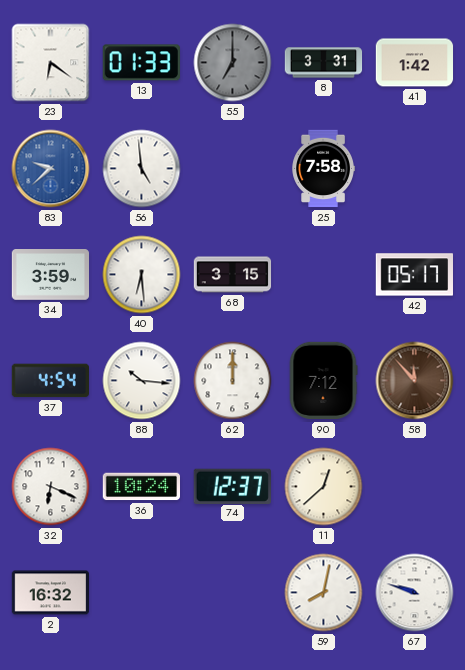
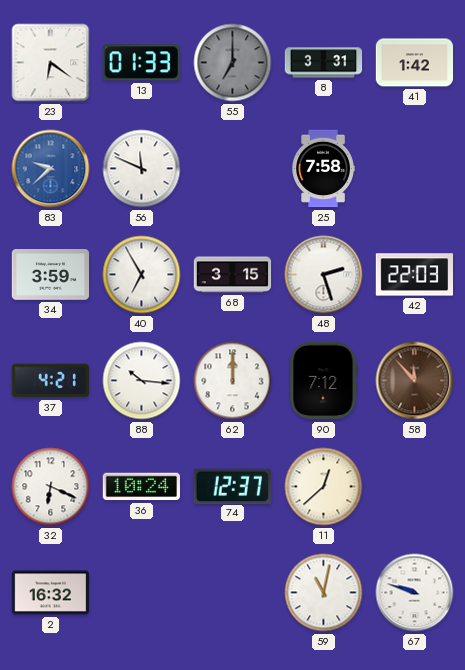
56: 4:59 -> 11:49
40: 6:29 -> 6:55
48: none -> 2:27
42: 05:17 -> 22:03
37: 4:54 -> 4:21
59: 8:02 -> 11:02
